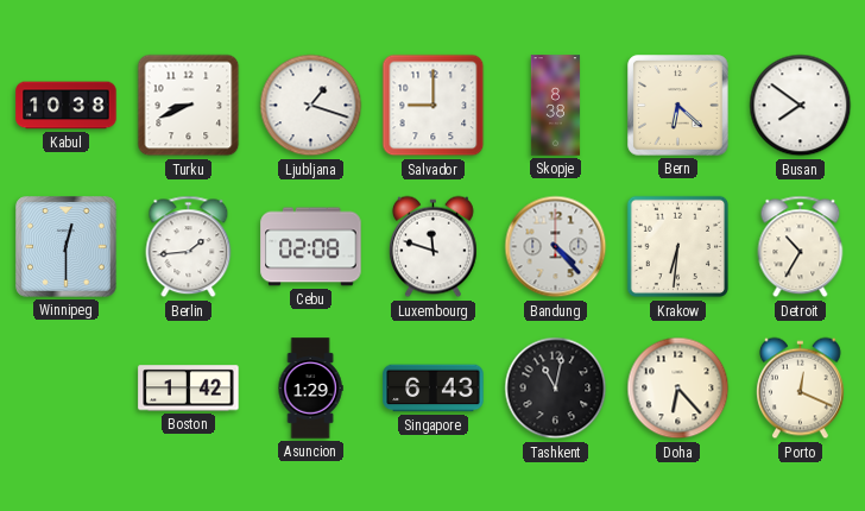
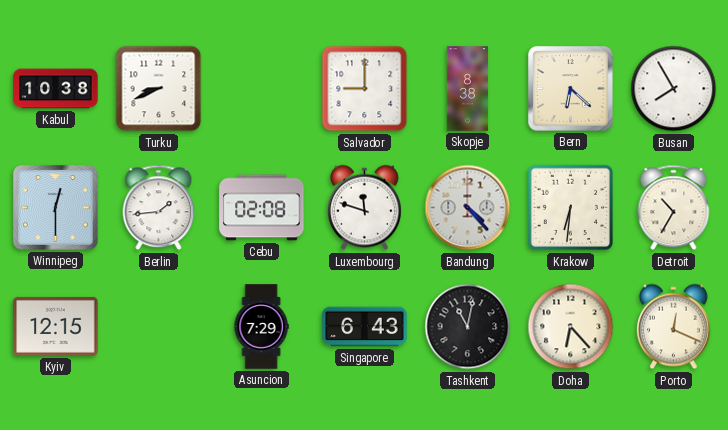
Ljubljana: 1:18 -> none
Busan: 7:51 -> 7:55
Kyiv: none -> 12:15
Boston: 1:42 -> none
Asuncion: 1:29 -> 7:29
